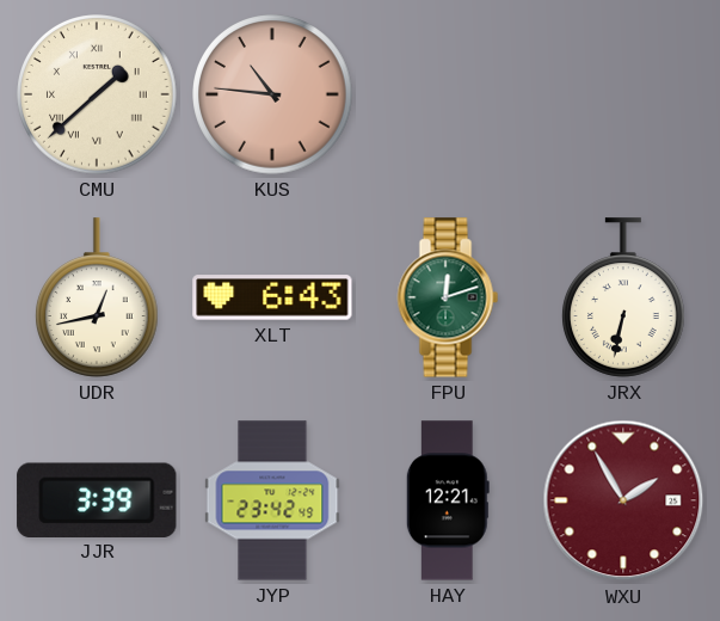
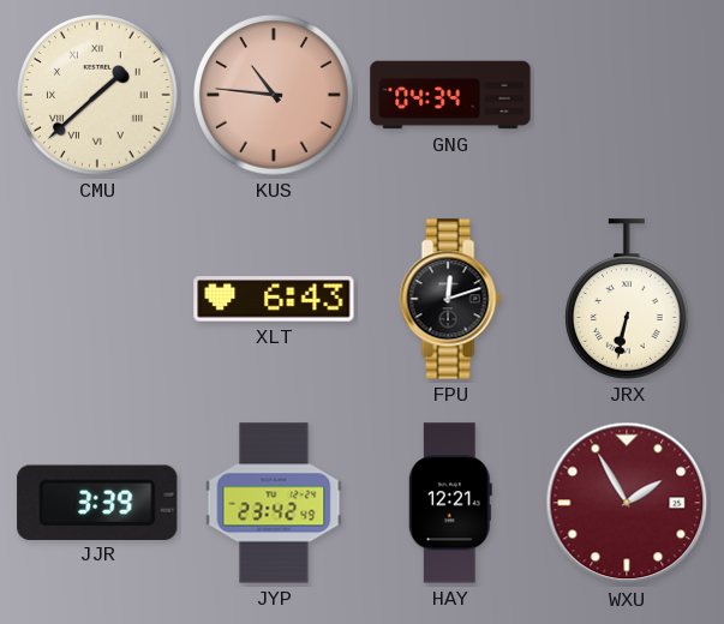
GNG: none -> 04:34
UDR: 12:43 -> none
FPU dial: green -> black
